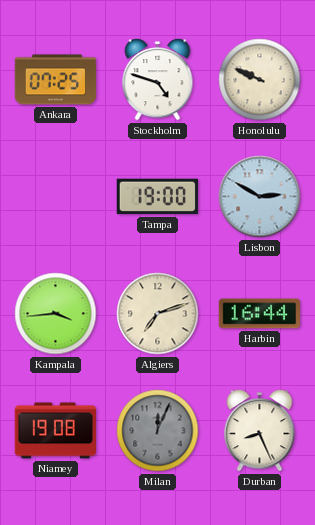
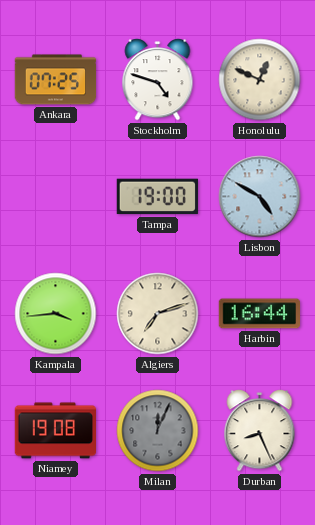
Honolulu: 9:49 -> 12:49
Lisbon: 2:50 -> 4:50
